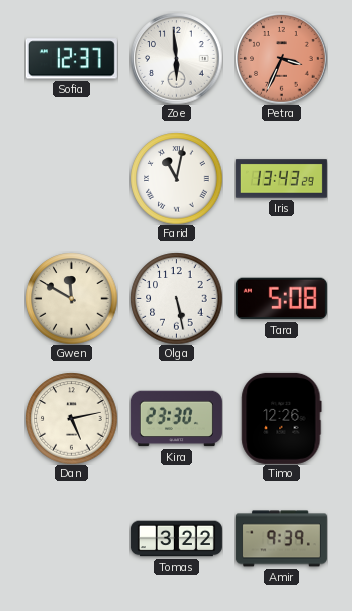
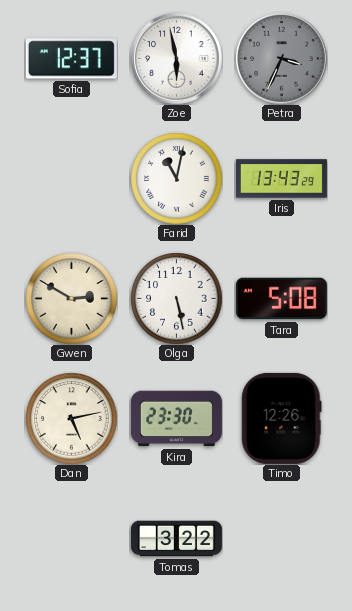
Zoe: 5:59 -> 5:58
Petra dial: salmon -> grey
Gwen: 11:50 -> 2:50
Amir: 9:39 -> none
